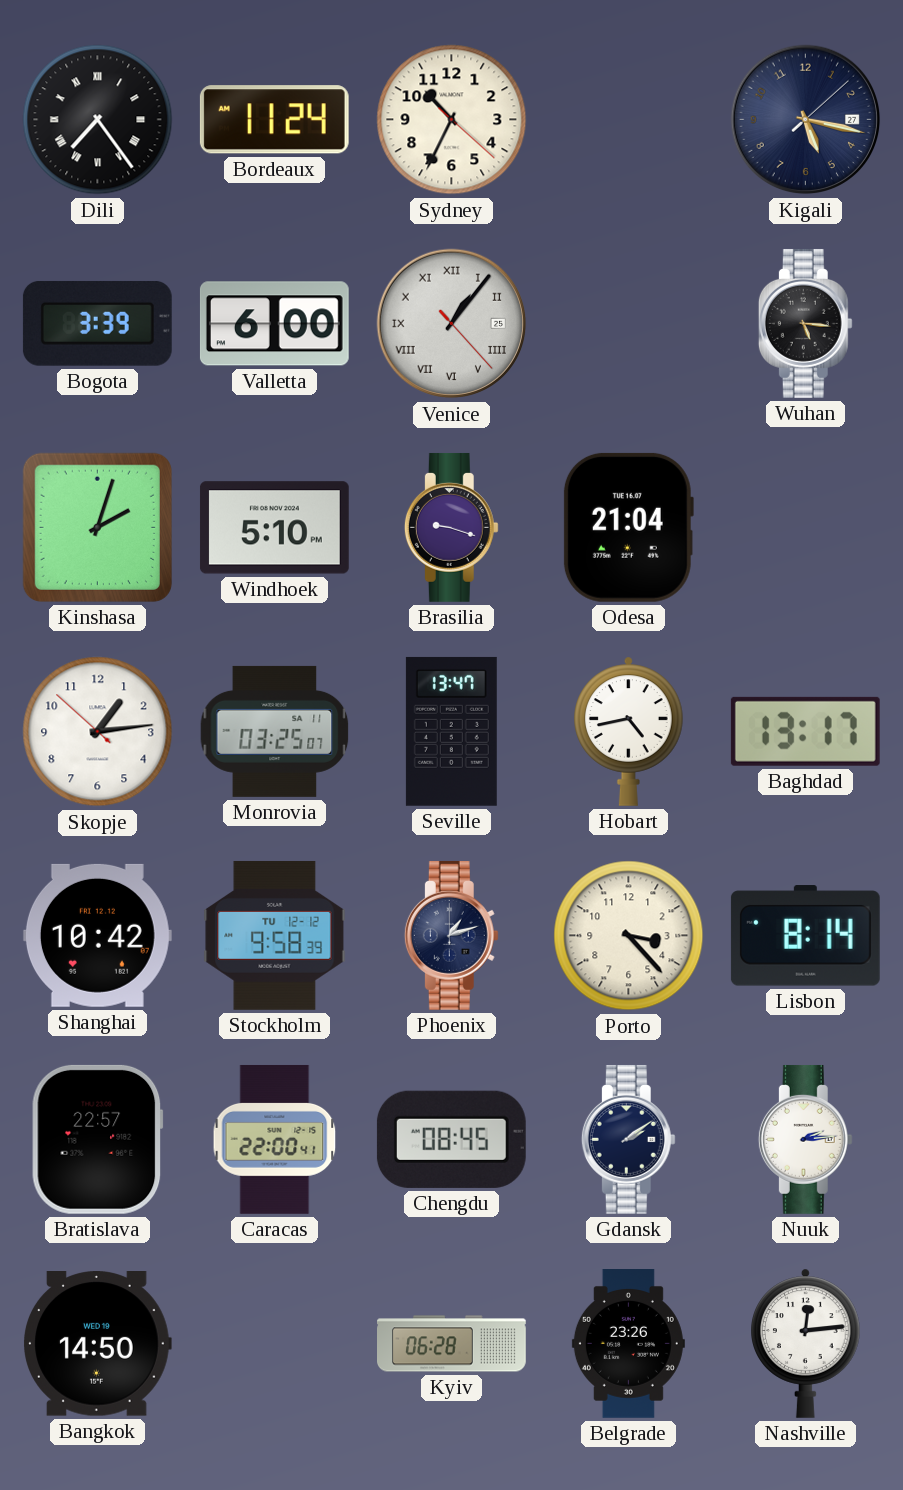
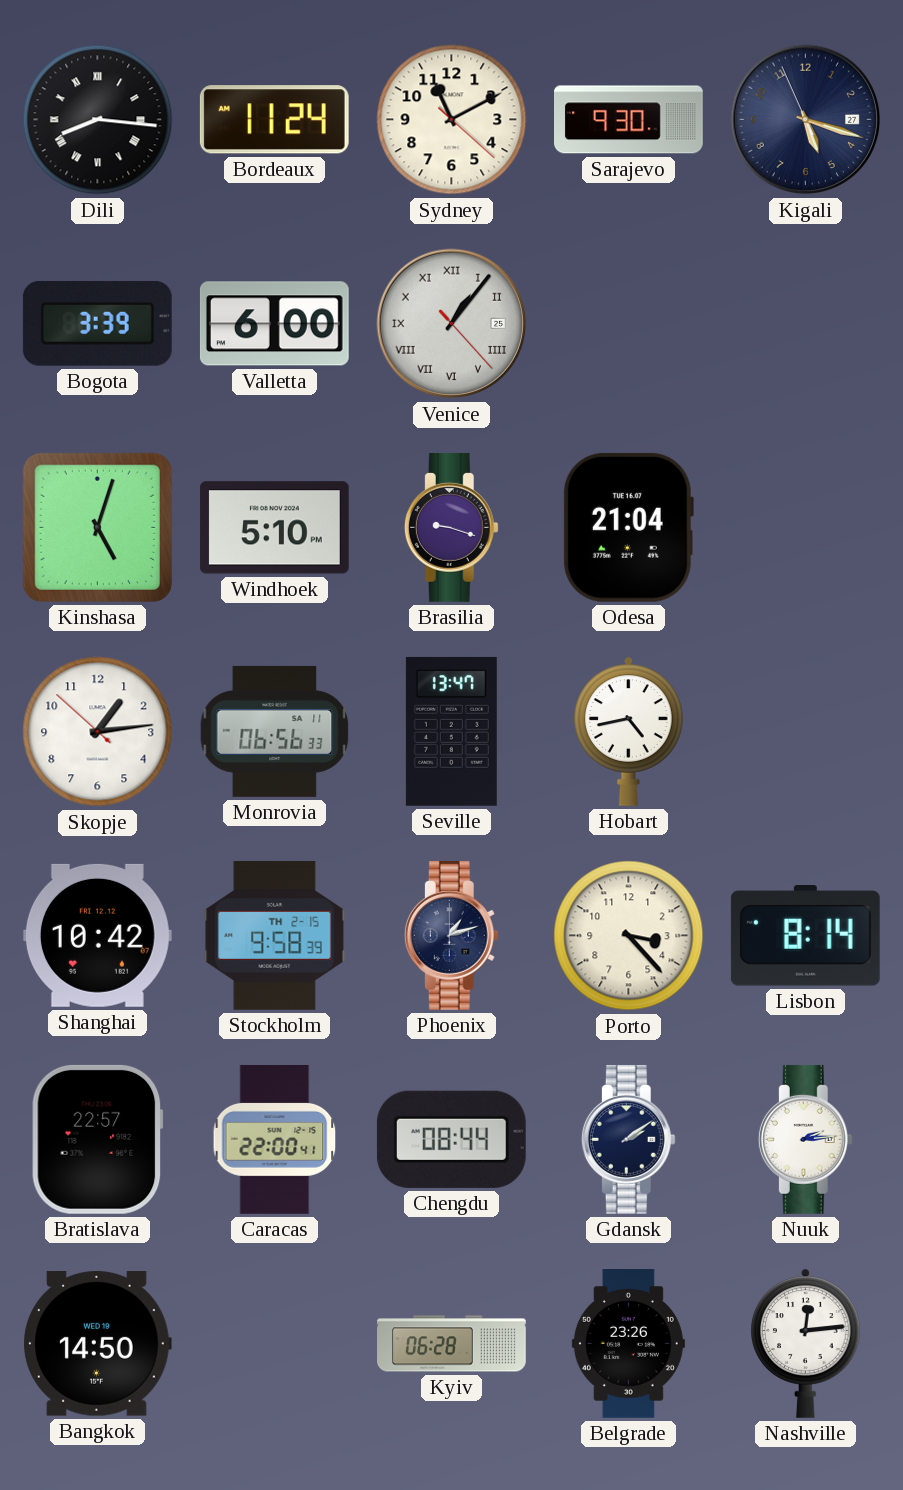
Dili: 7:24 -> 8:16
Sydney: 10:34 -> 11:10
Sarajevo: none -> 9:30
Kigali: 5:17:08 -> 5:17:56
Wuhan: 5:16 -> none
Kinshasa: 2:03 -> 5:03
Monrovia: 03:25 -> 06:56
Baghdad: 13:17 -> none
Stockholm date: TU 12-12 -> TH 2-15
Chengdu: 08:45 -> 08:44
